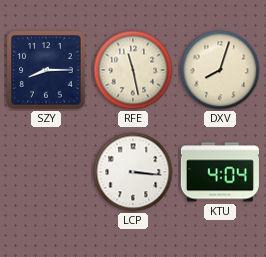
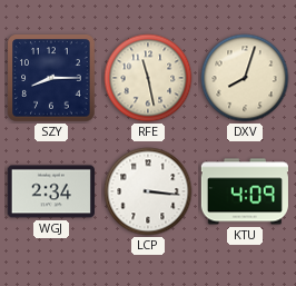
WGJ: none -> 2:34
KTU: 4:04 -> 4:09
